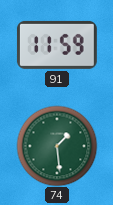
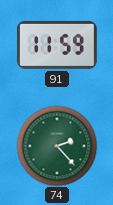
74: 1:29 -> 2:23
